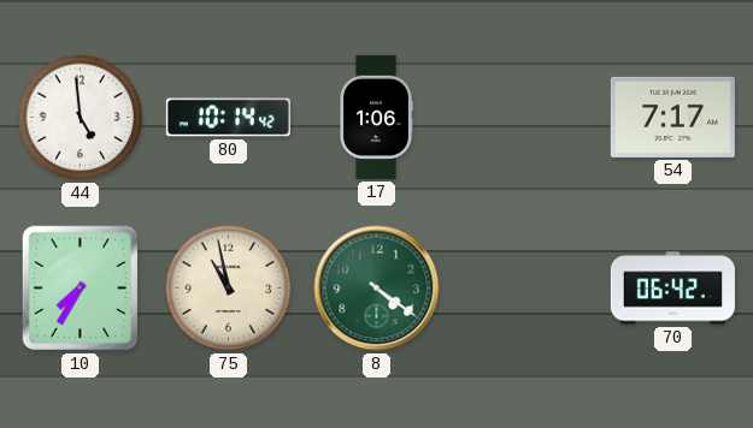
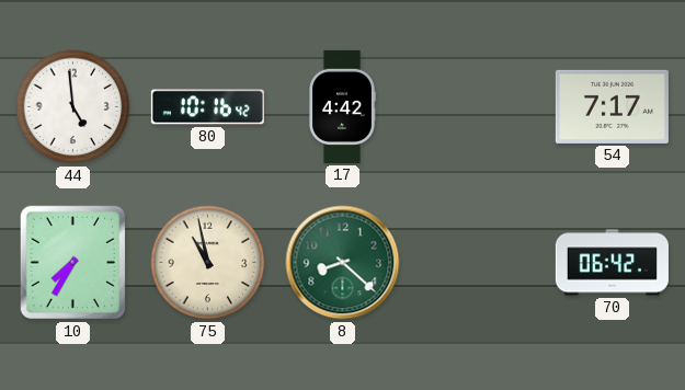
80: 10:14 -> 10:16
17: 1:06 -> 4:42
8: 4:21 -> 8:22
